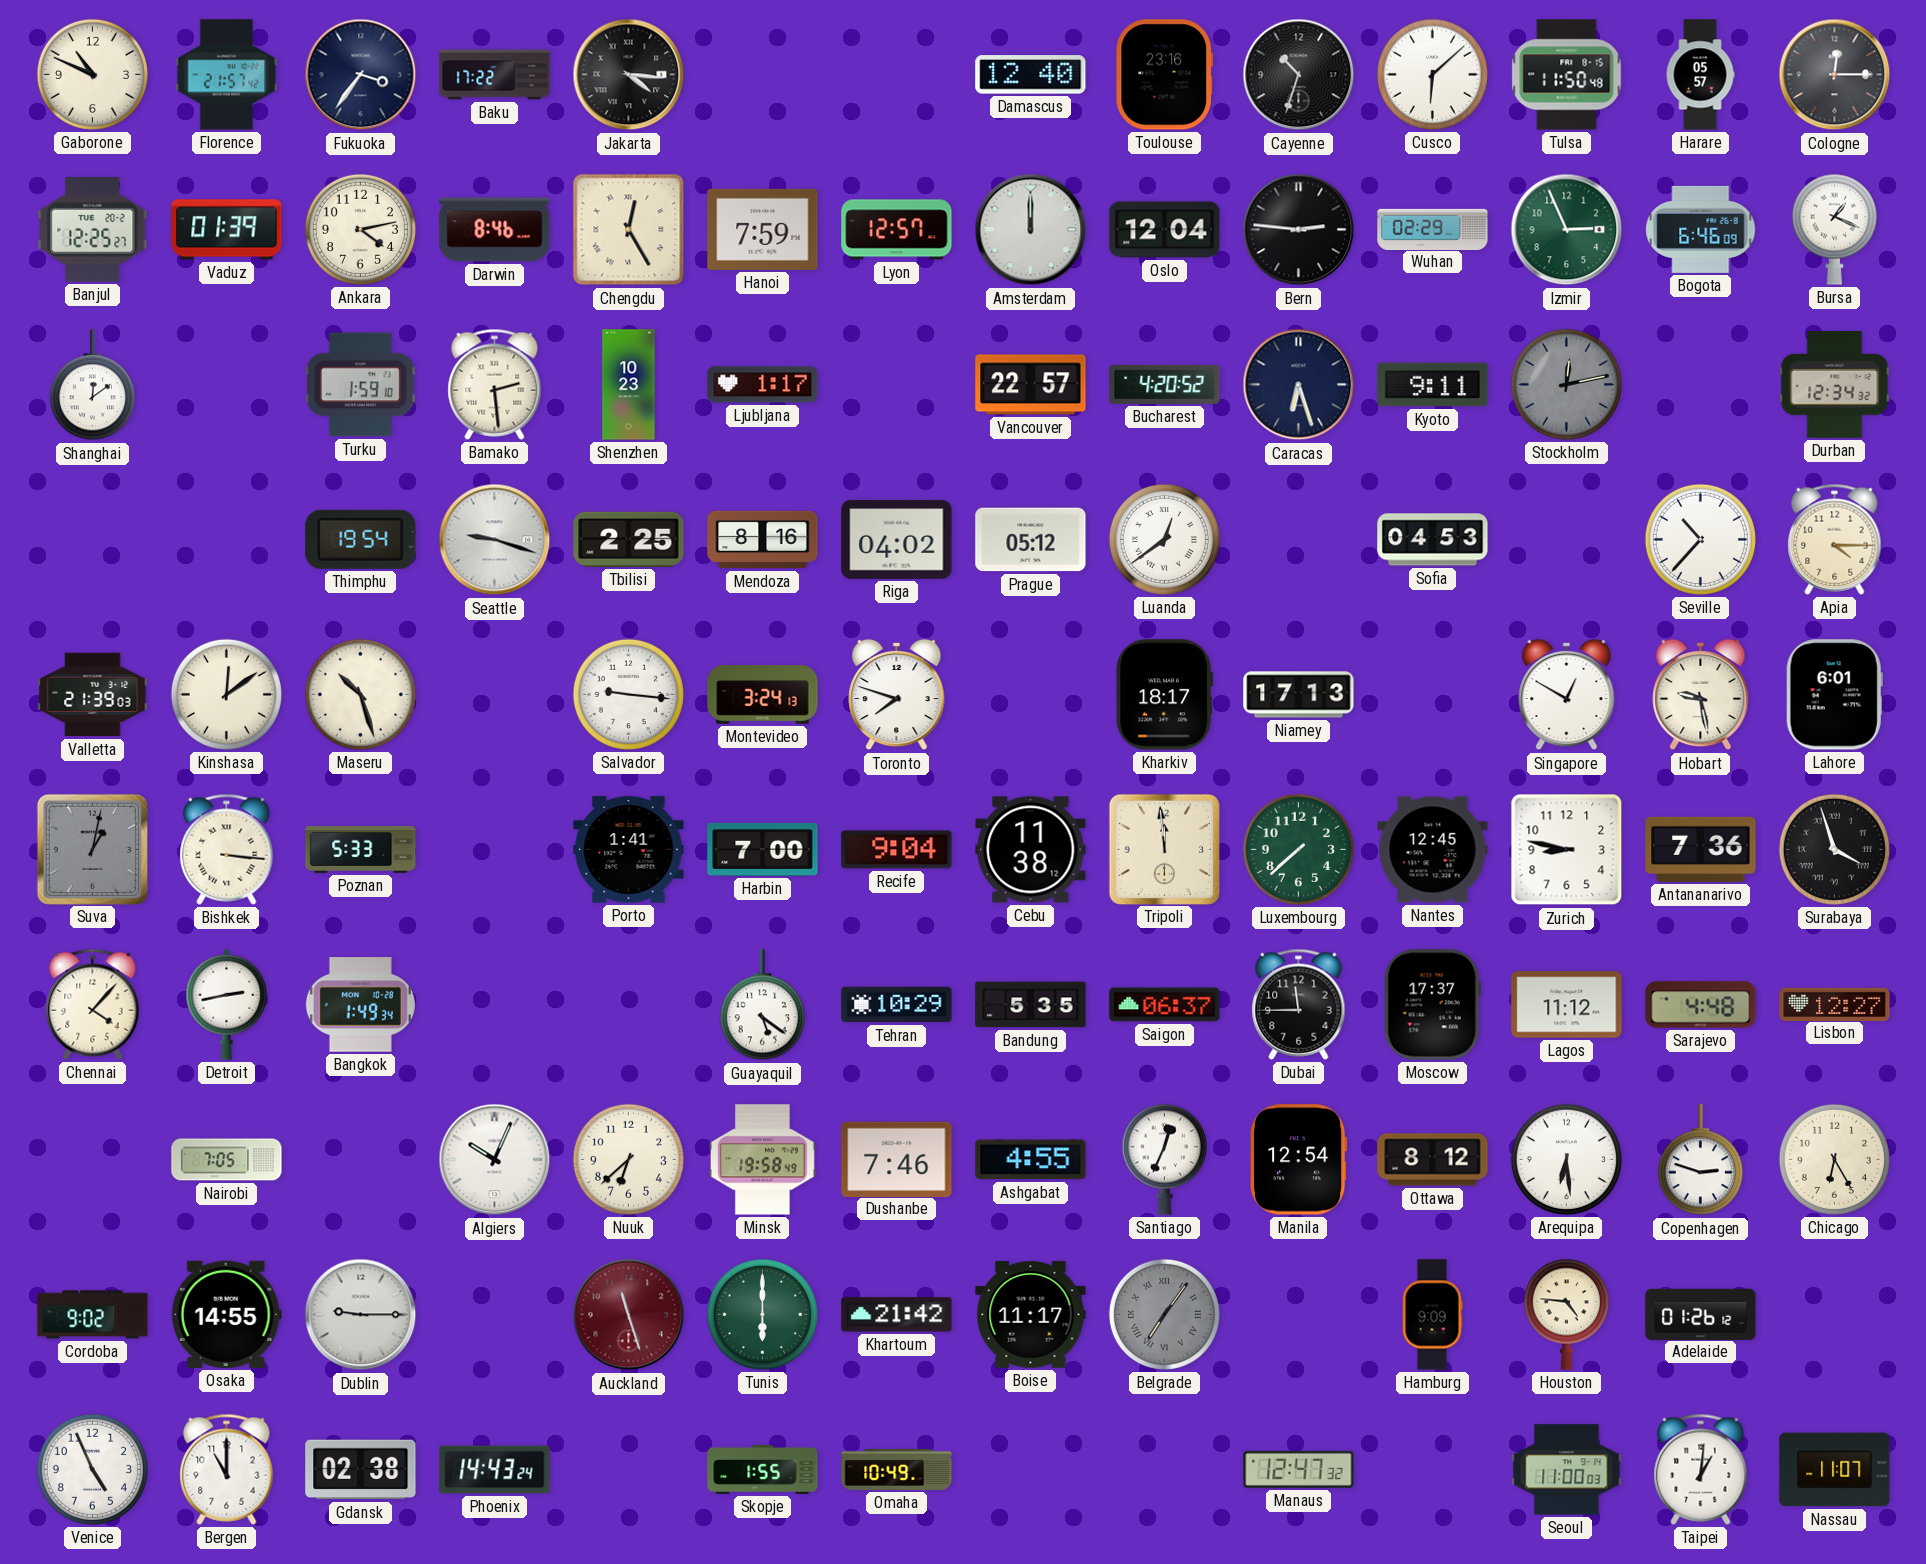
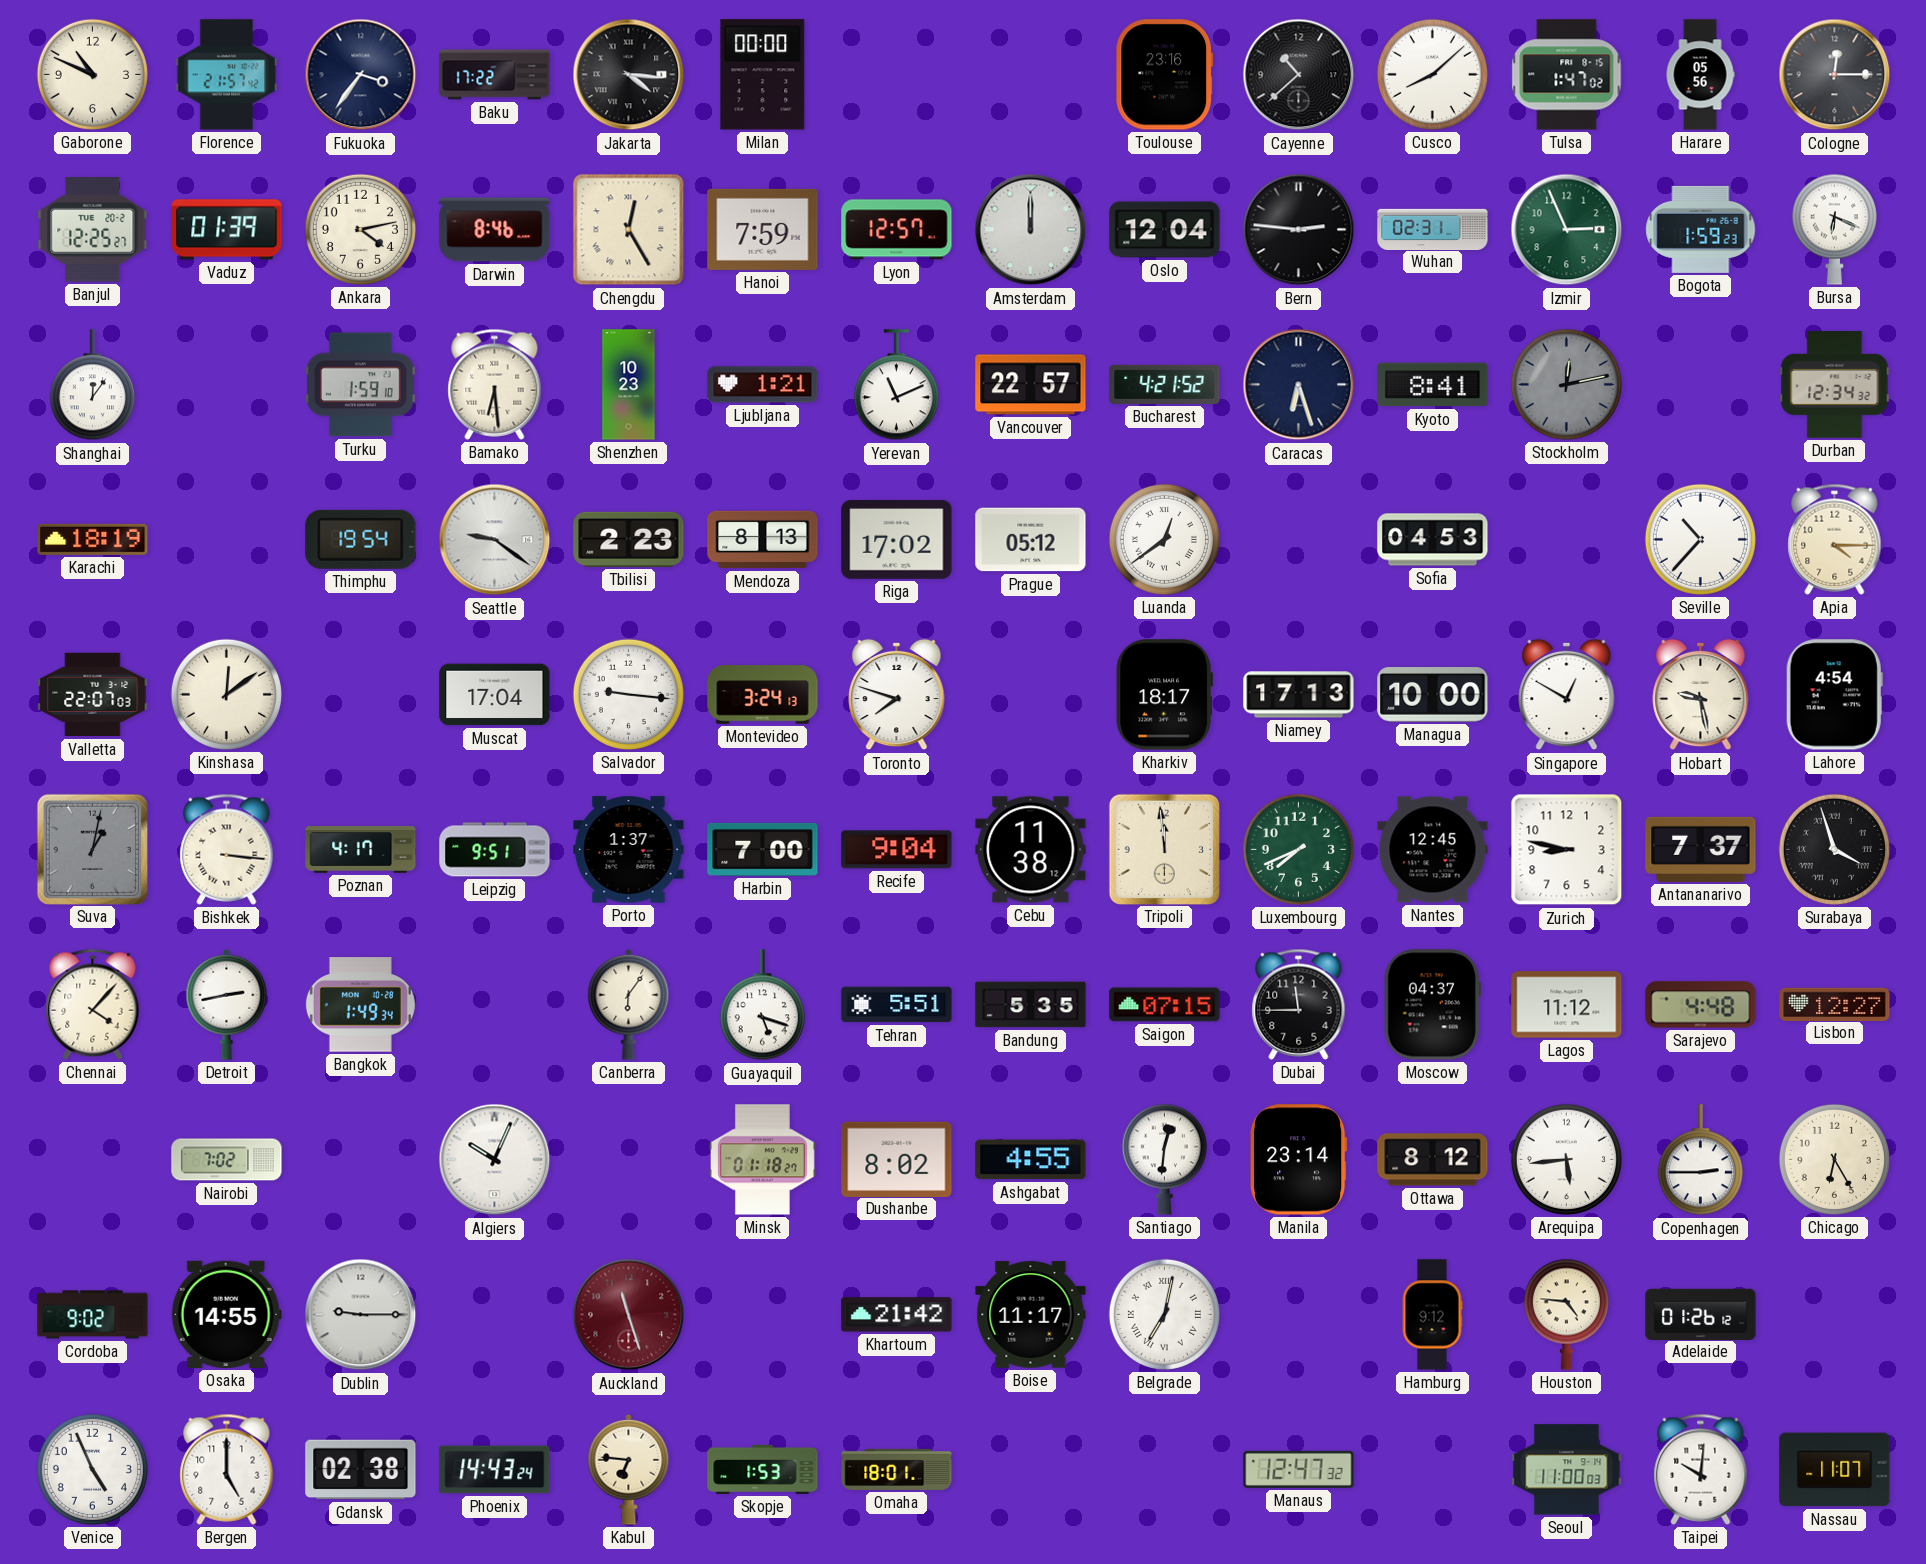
Milan: none -> 00:00
Damascus: 12:40 -> none
Cayenne: 10:33 -> 10:38
Cusco: 6:08 -> 8:08
Tulsa: 11:50 -> 1:47
Harare: 05:57 -> 05:56
Wuhan: 02:29 -> 02:31
Bogota: 6:46 -> 1:59
Bursa: 1:19 -> 6:19
Shanghai: 12:09 -> 12:06
Bamako: 2:29 -> 6:29
Ljubljana: 1:17 -> 1:21
Yerevan: none -> 11:11
Bucharest: 4:20 -> 4:21
Kyoto: 9:11 -> 8:41
Karachi: none -> 18:19
Seattle: 9:18 -> 9:21
Tbilisi: 2:25 -> 2:23
Mendoza: 8:16 -> 8:13
Riga: 04:02 -> 17:02
Valletta: 21:39 -> 22:07
Maseru: 10:27 -> none
Muscat: none -> 17:04
Managua: none -> 10:00
Lahore: 6:01 -> 4:54
Poznan: 5:33 -> 4:17
Leipzig: none -> 9:51
Porto: 1:41 -> 1:37
Luxembourg: 7:38 -> 7:41
Antananarivo: 7:36 -> 7:37
Canberra: none -> 6:06
Guayaquil: 5:21 -> 5:18
Tehran: 10:29 -> 5:51
Saigon: 06:37 -> 07:15
Moscow: 17:37 -> 04:37
Nairobi: 7:05 -> 7:02
Nuuk: 6:38 -> none
Minsk: 19:58 -> 01:18
Dushanbe: 7:46 -> 8:02
Santiago: 12:34 -> 12:31
Manila: 12:54 -> 23:14
Arequipa: 6:29 -> 5:44
Copenhagen: 2:48 -> 2:45
Tunis: 6:00 -> none
Belgrade: 7:06 -> 7:02
Belgrade dial: grey -> white
Hamburg: 9:09 -> 9:12
Bergen: 11:00 -> 5:00
Kabul: none -> 6:46
Skopje: 1:55 -> 1:53
Omaha: 10:49 -> 18:01
Taipei: 1:01 -> 10:01
